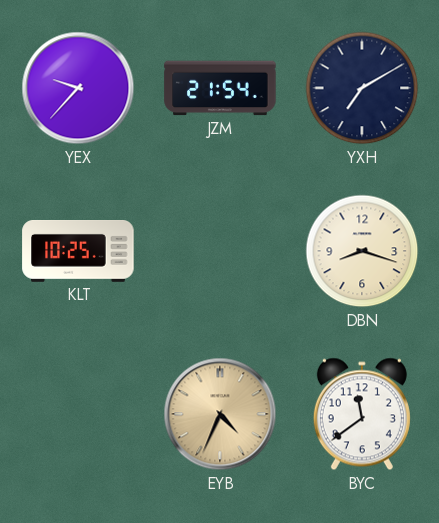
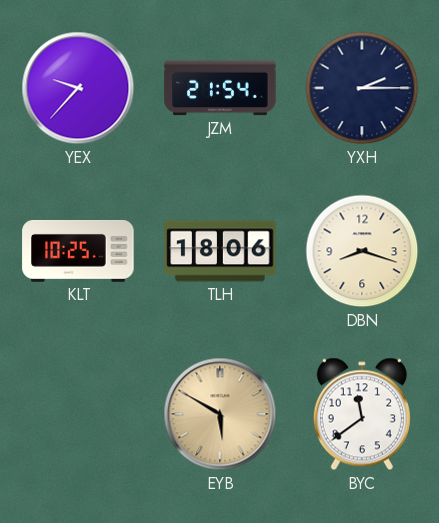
YXH: 7:10 -> 2:15
TLH: none -> 18:06
EYB: 4:34 -> 5:50
